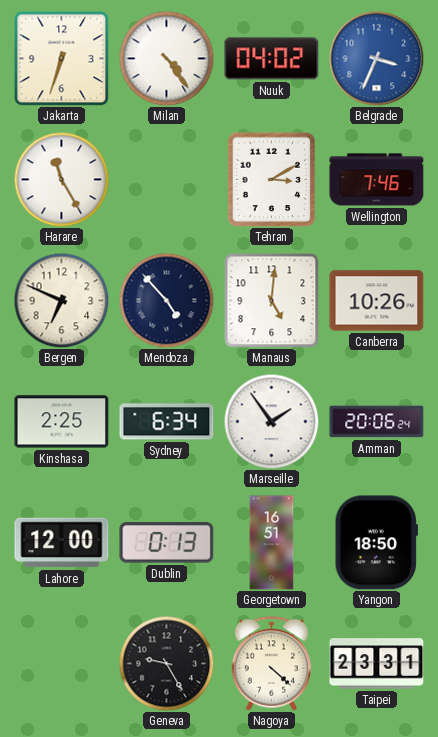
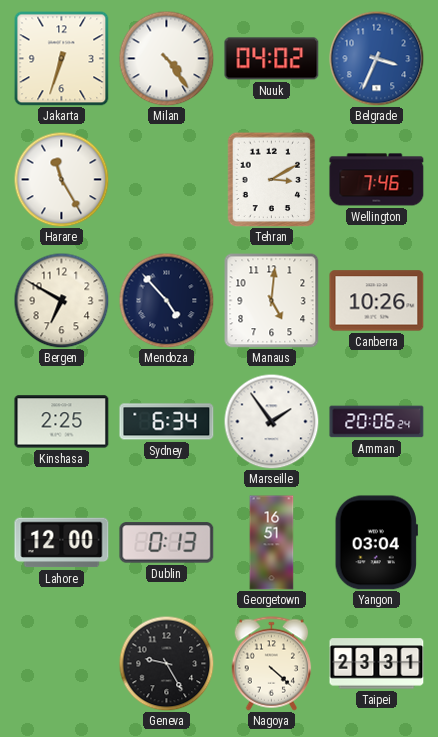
Bergen: 6:49 -> 6:50
Yangon: 18:50 -> 03:04
